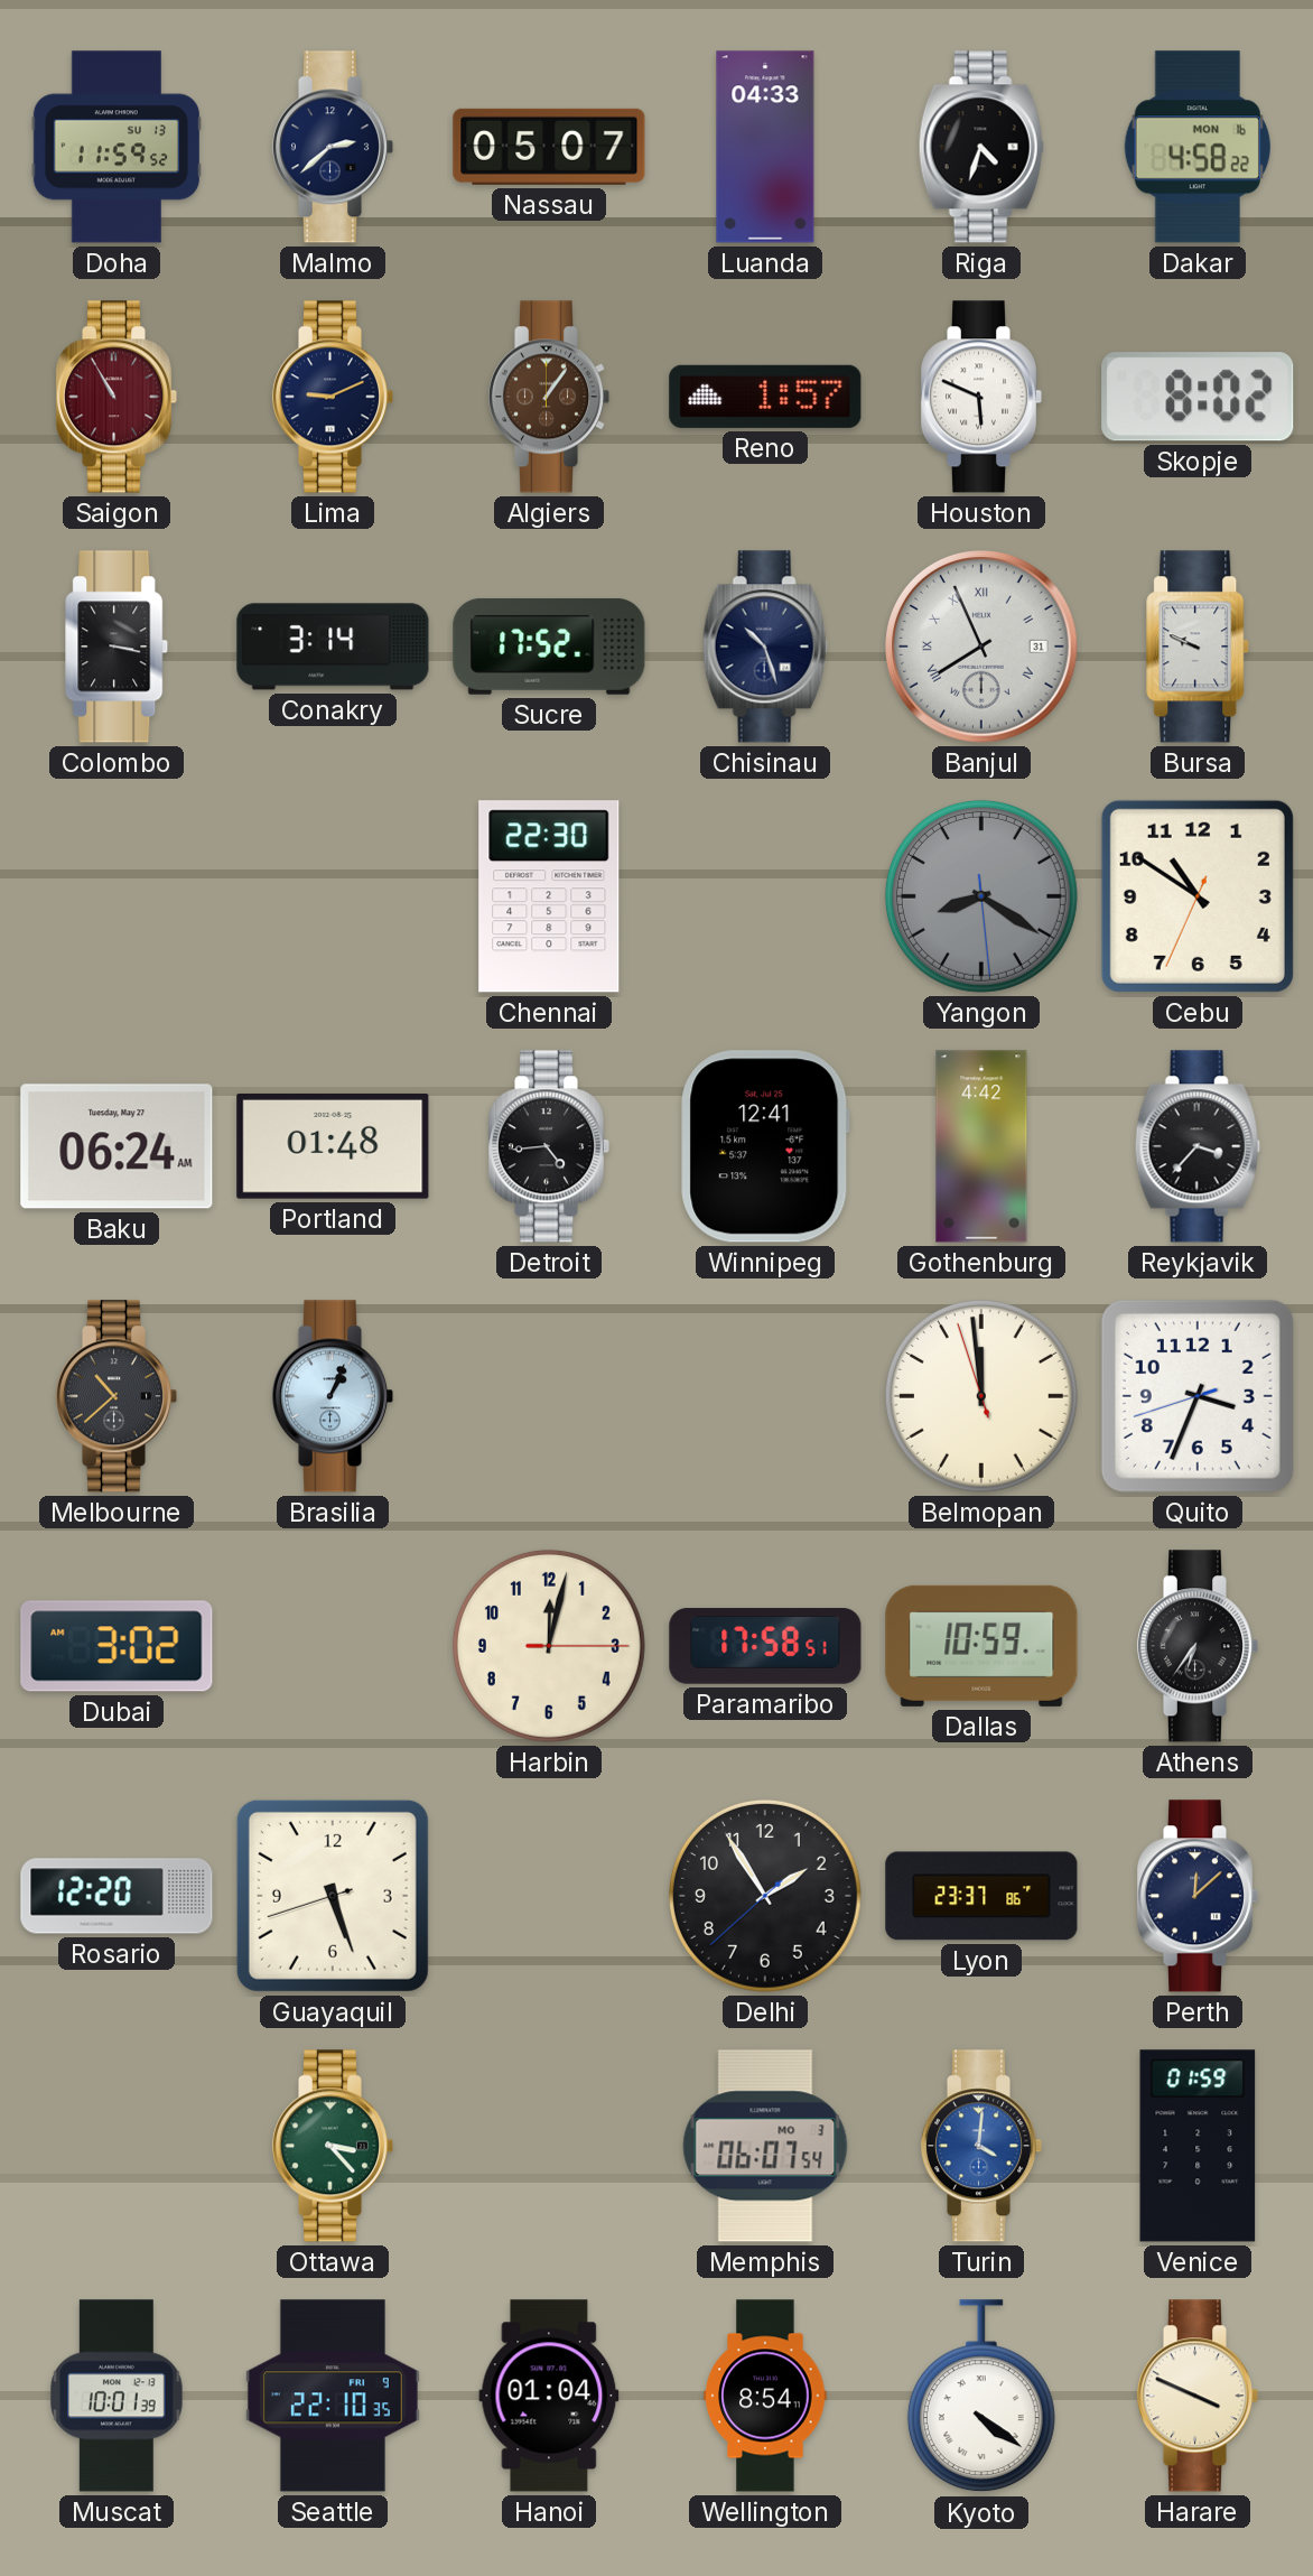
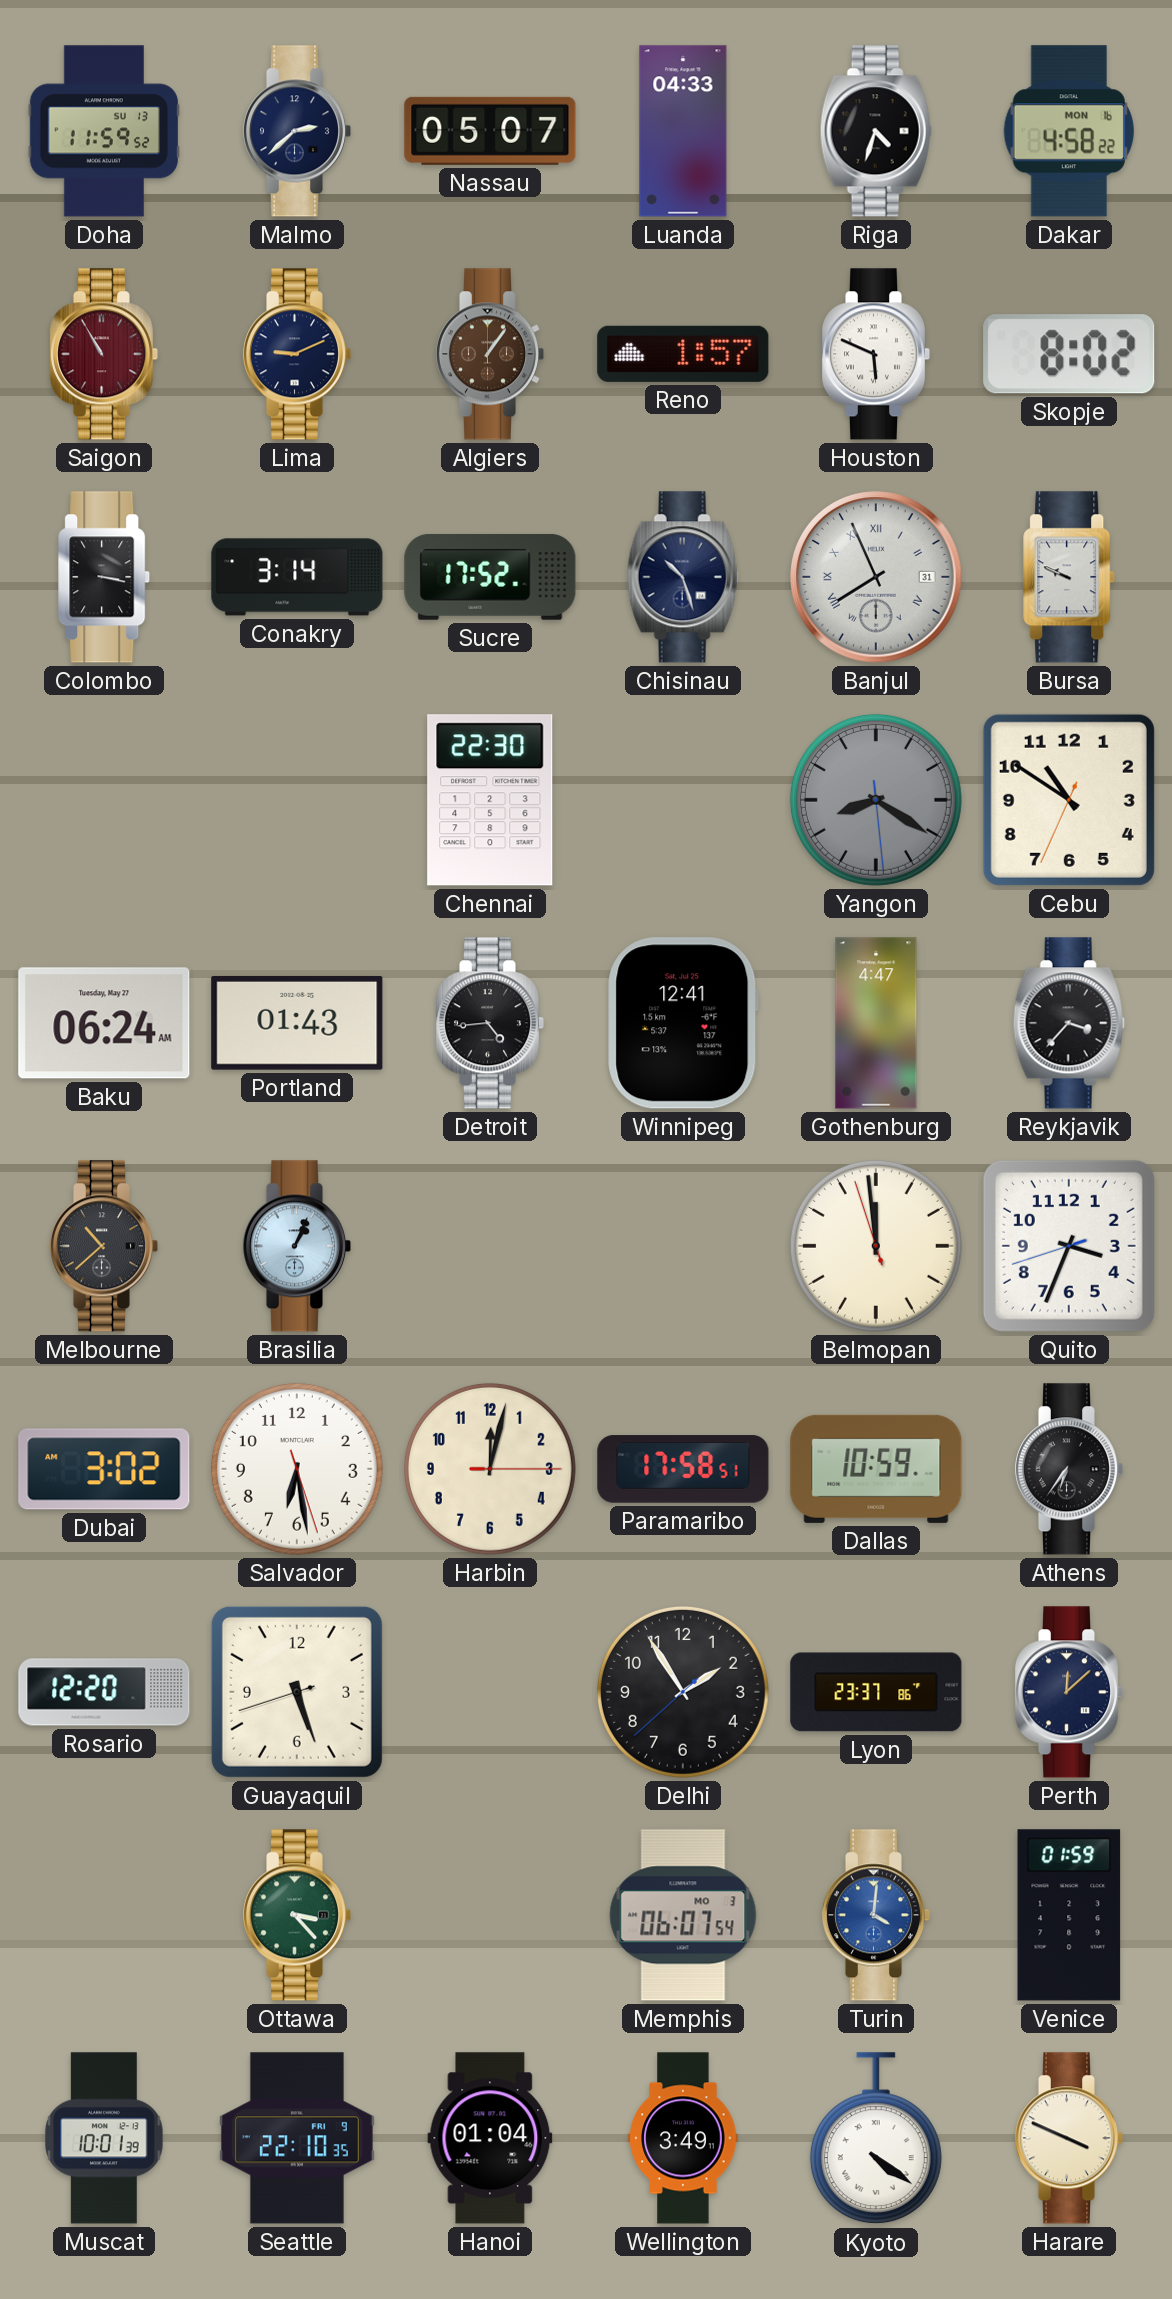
Portland: 01:48 -> 01:43
Gothenburg: 4:42 -> 4:47
Salvador: none -> 6:28
Wellington: 8:54 -> 3:49
